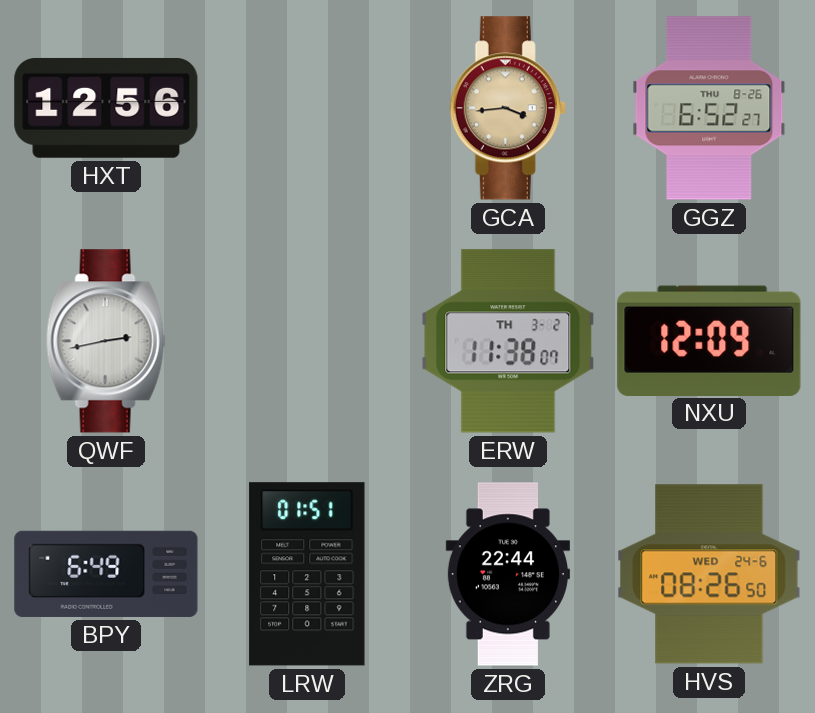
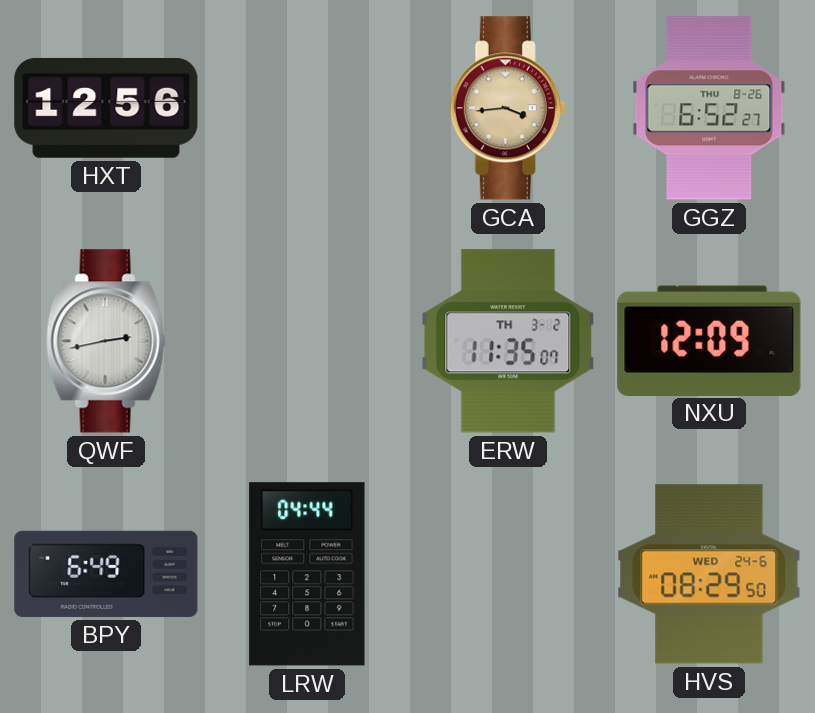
ERW: 11:38 -> 11:35
LRW: 01:51 -> 04:44
ZRG: 22:44 -> none
HVS: 08:26 -> 08:29
